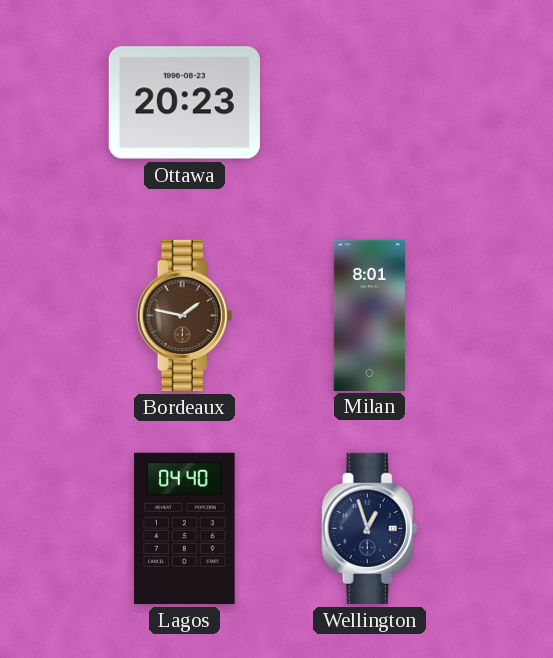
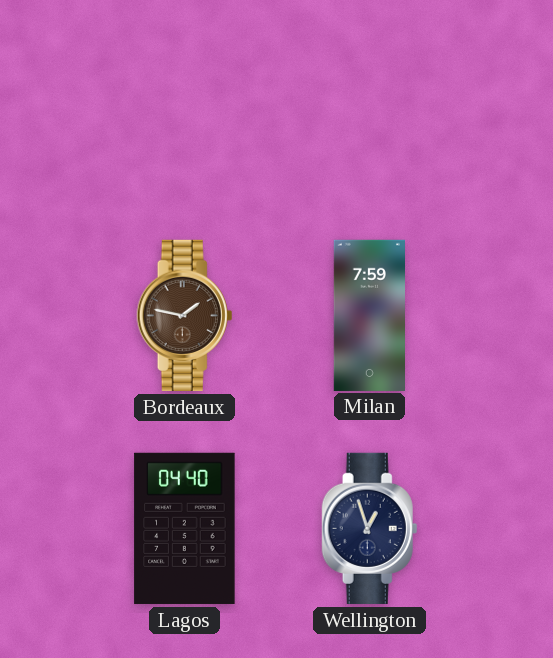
Ottawa: 20:23 -> none
Milan: 8:01 -> 7:59
